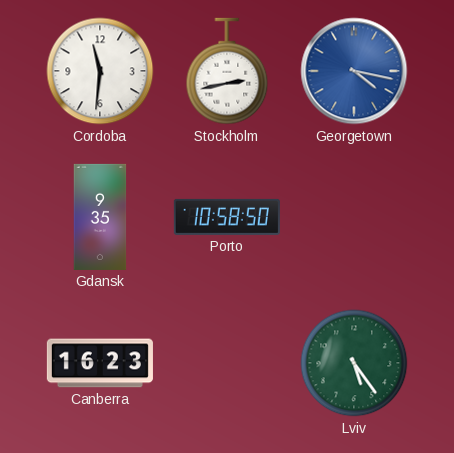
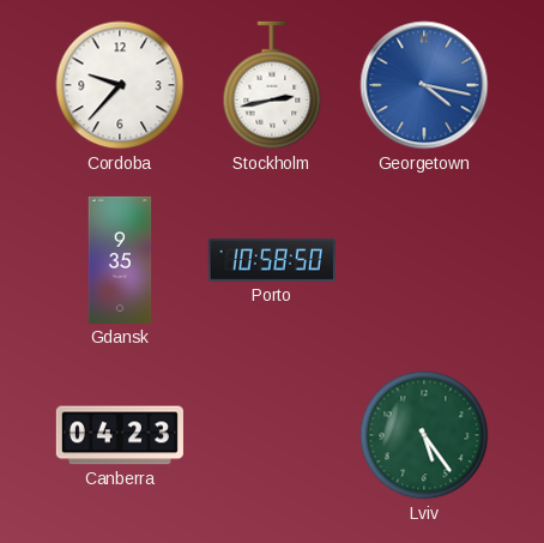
Cordoba: 11:31 -> 9:37
Canberra: 16:23 -> 04:23
